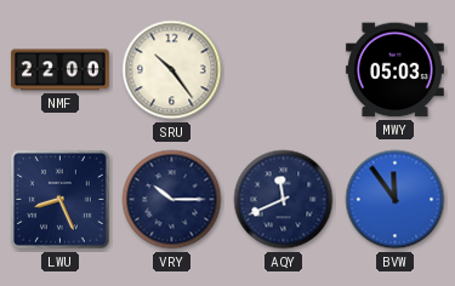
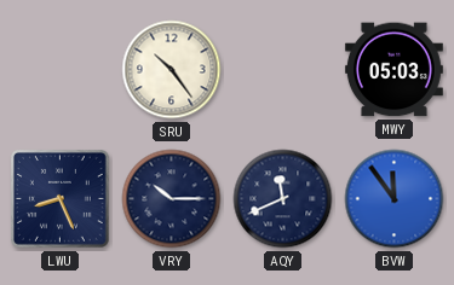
NMF: 22:00 -> none
